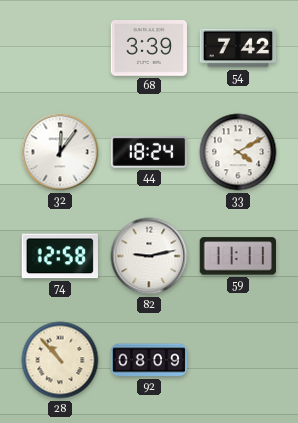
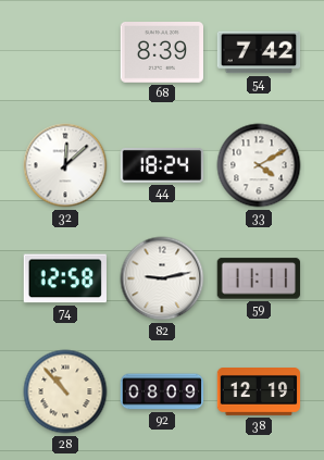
68: 3:39 -> 8:39
32: 12:06 -> 12:08
38: none -> 12:19
